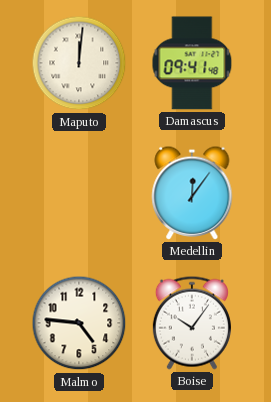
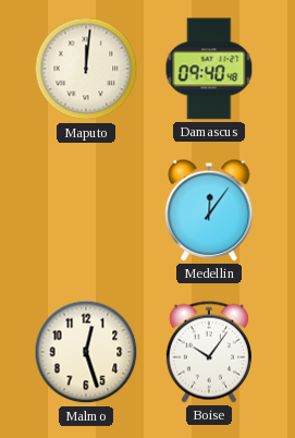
Damascus: 09:41 -> 09:40
Malmo: 4:46 -> 12:27
